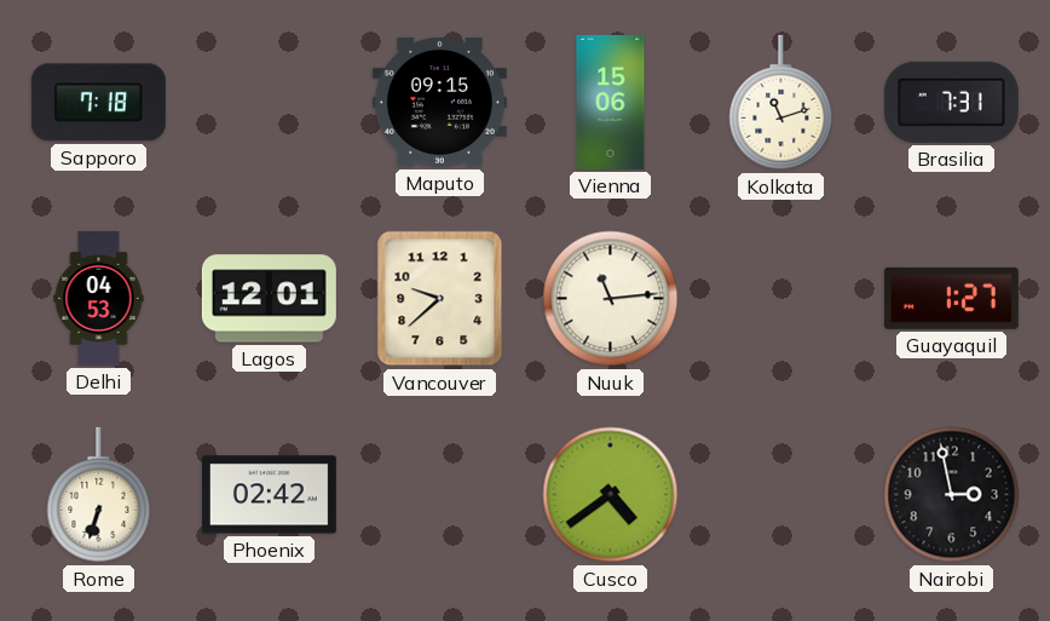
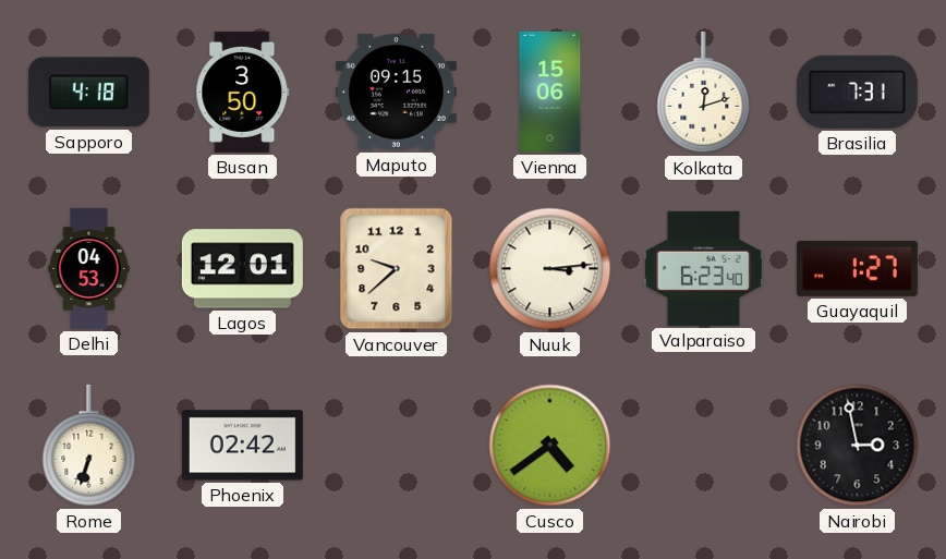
Sapporo: 7:18 -> 4:18
Busan: none -> 3:50
Kolkata: 11:12 -> 12:12
Nuuk: 11:14 -> 3:14
Valparaiso: none -> 6:23
